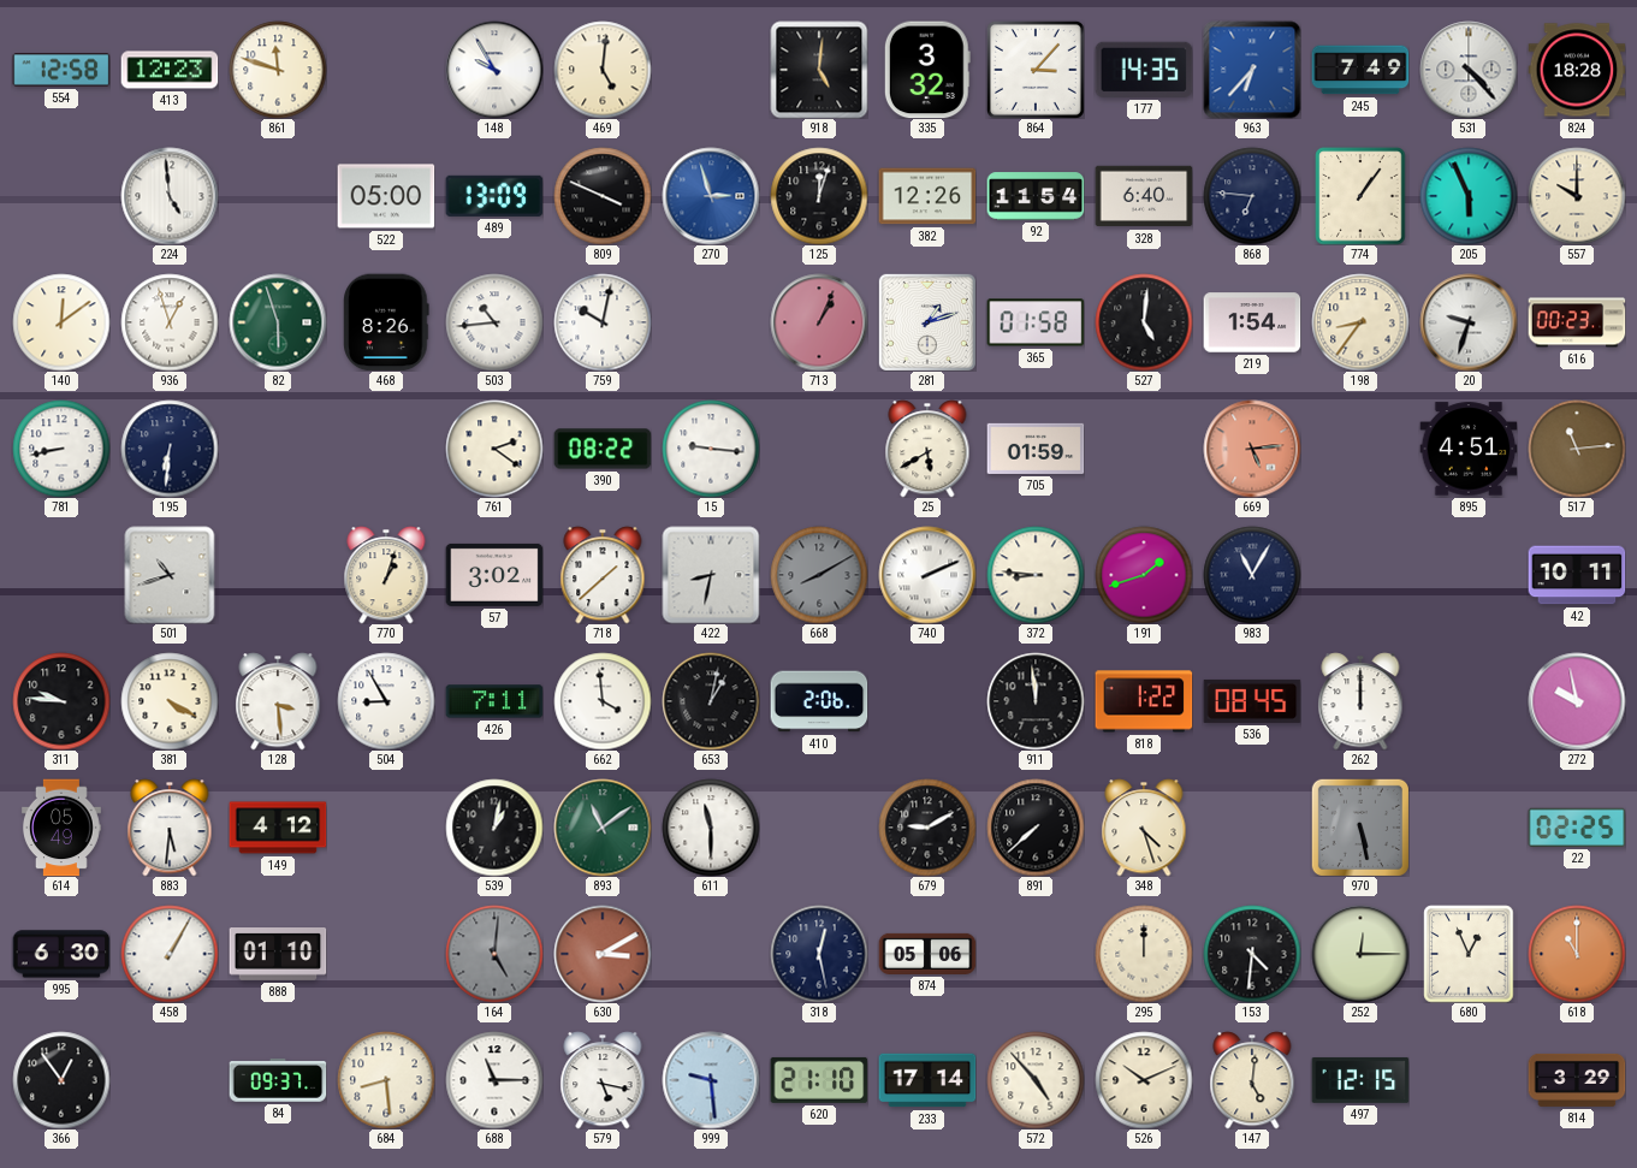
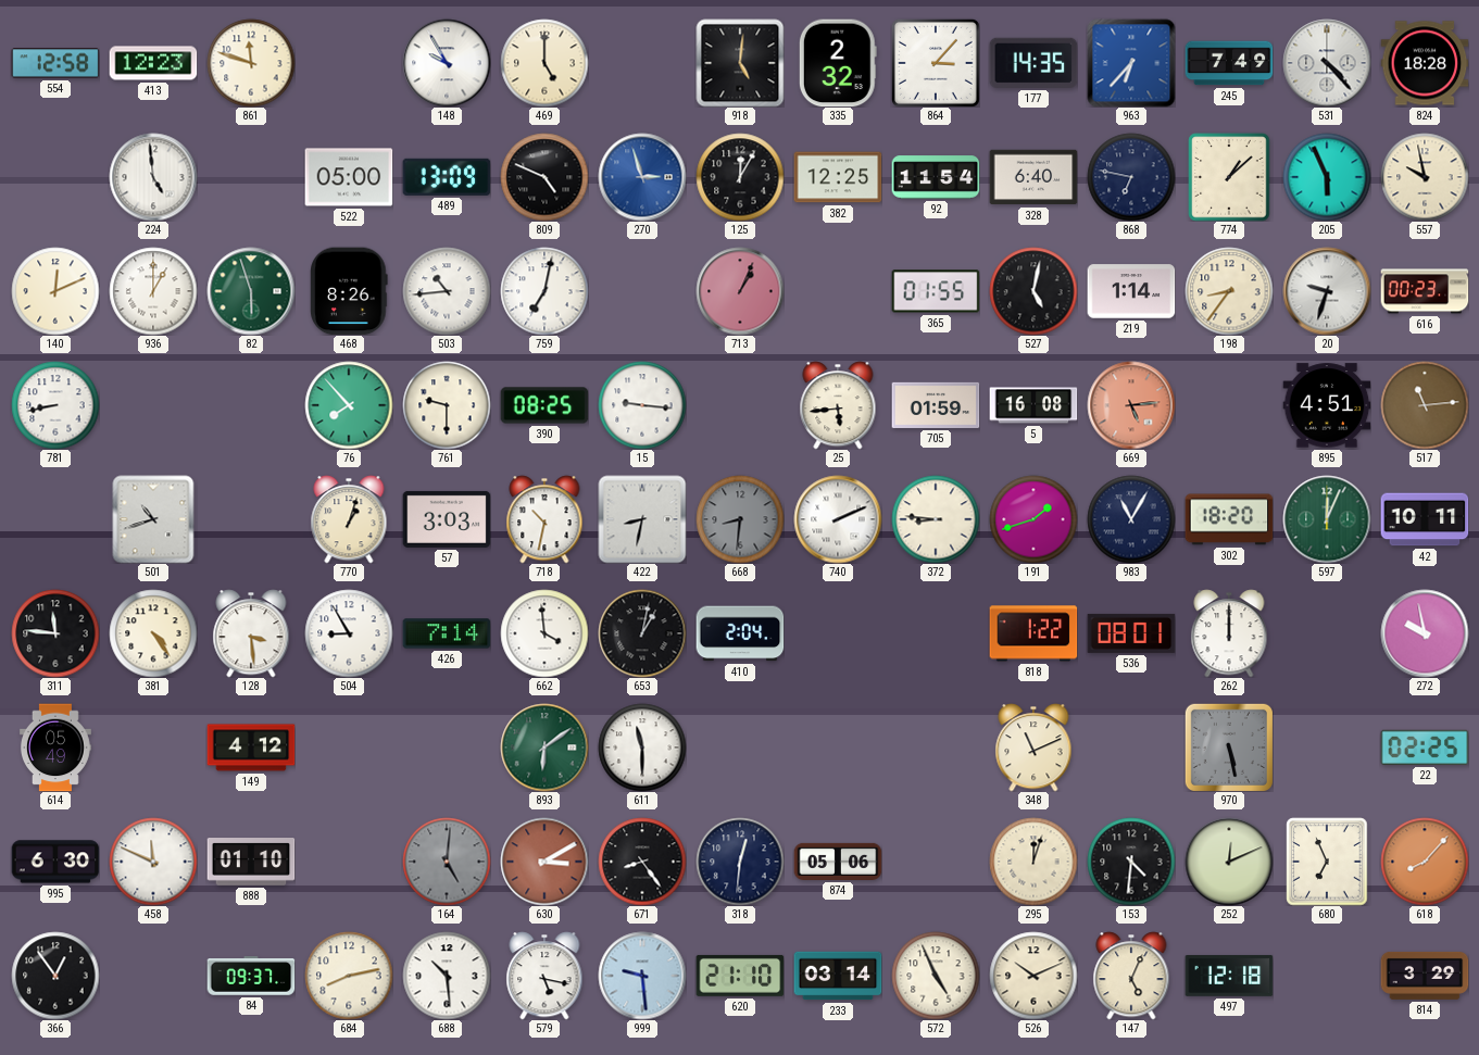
469: 5:01 -> 5:00
335: 3:32 -> 2:32
809: 3:49 -> 4:49
125: 12:03 -> 12:05
382: 12:26 -> 12:25
868: 6:46 -> 6:47
774: 1:06 -> 1:08
557: 10:00 -> 9:58
140: 12:09 -> 12:11
936: 12:57 -> 1:00
759: 10:02 -> 7:02
281: 1:12 -> none
365: 01:58 -> 01:55
527: 5:01 -> 5:02
219: 1:54 -> 1:14
195: 6:31 -> none
76: none -> 7:53
761: 2:21 -> 9:30
390: 08:22 -> 08:25
25: 5:40 -> 5:44
5: none -> 16:08
57: 3:02 -> 3:03
718: 1:38 -> 10:32
668: 8:10 -> 8:31
302: none -> 18:20
597: none -> 12:04
311: 9:46 -> 11:46
381: 4:20 -> 4:24
426: 7:11 -> 7:14
410: 2:06 -> 2:04
911: 11:59 -> none
536: 08:45 -> 08:01
883: 5:31 -> none
539: 1:02 -> none
893: 11:09 -> 6:09
679: 9:10 -> none
891: 7:38 -> none
348: 4:27 -> 11:11
458: 1:05 -> 11:49
671: none -> 8:24
318: 12:28 -> 12:31
295: 12:00 -> 12:03
252: 12:15 -> 12:11
680: 12:56 -> 6:56
618: 11:00 -> 8:07
684: 8:29 -> 8:13
688: 11:15 -> 10:29
233: 17:14 -> 03:14
572: 4:53 -> 4:56
147: 5:01 -> 5:04
497: 12:15 -> 12:18
